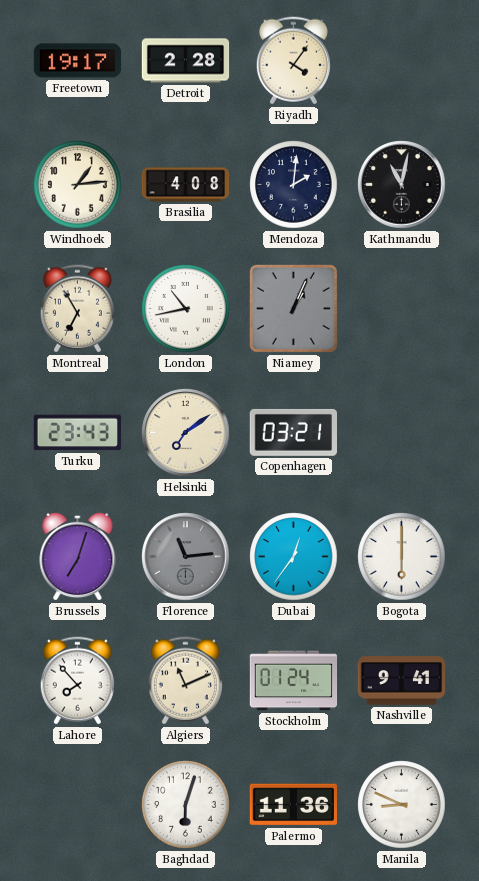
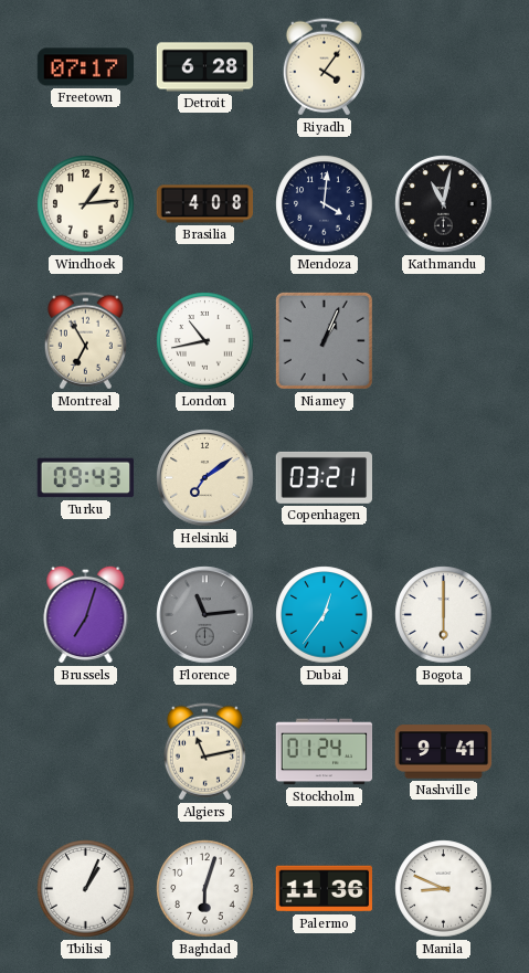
Freetown: 19:17 -> 07:17
Detroit: 2:28 -> 6:28
Mendoza: 2:01 -> 4:01
Turku: 23:43 -> 09:43
Lahore: 7:53 -> none
Algiers: 11:11 -> 11:13
Tbilisi: none -> 1:04
